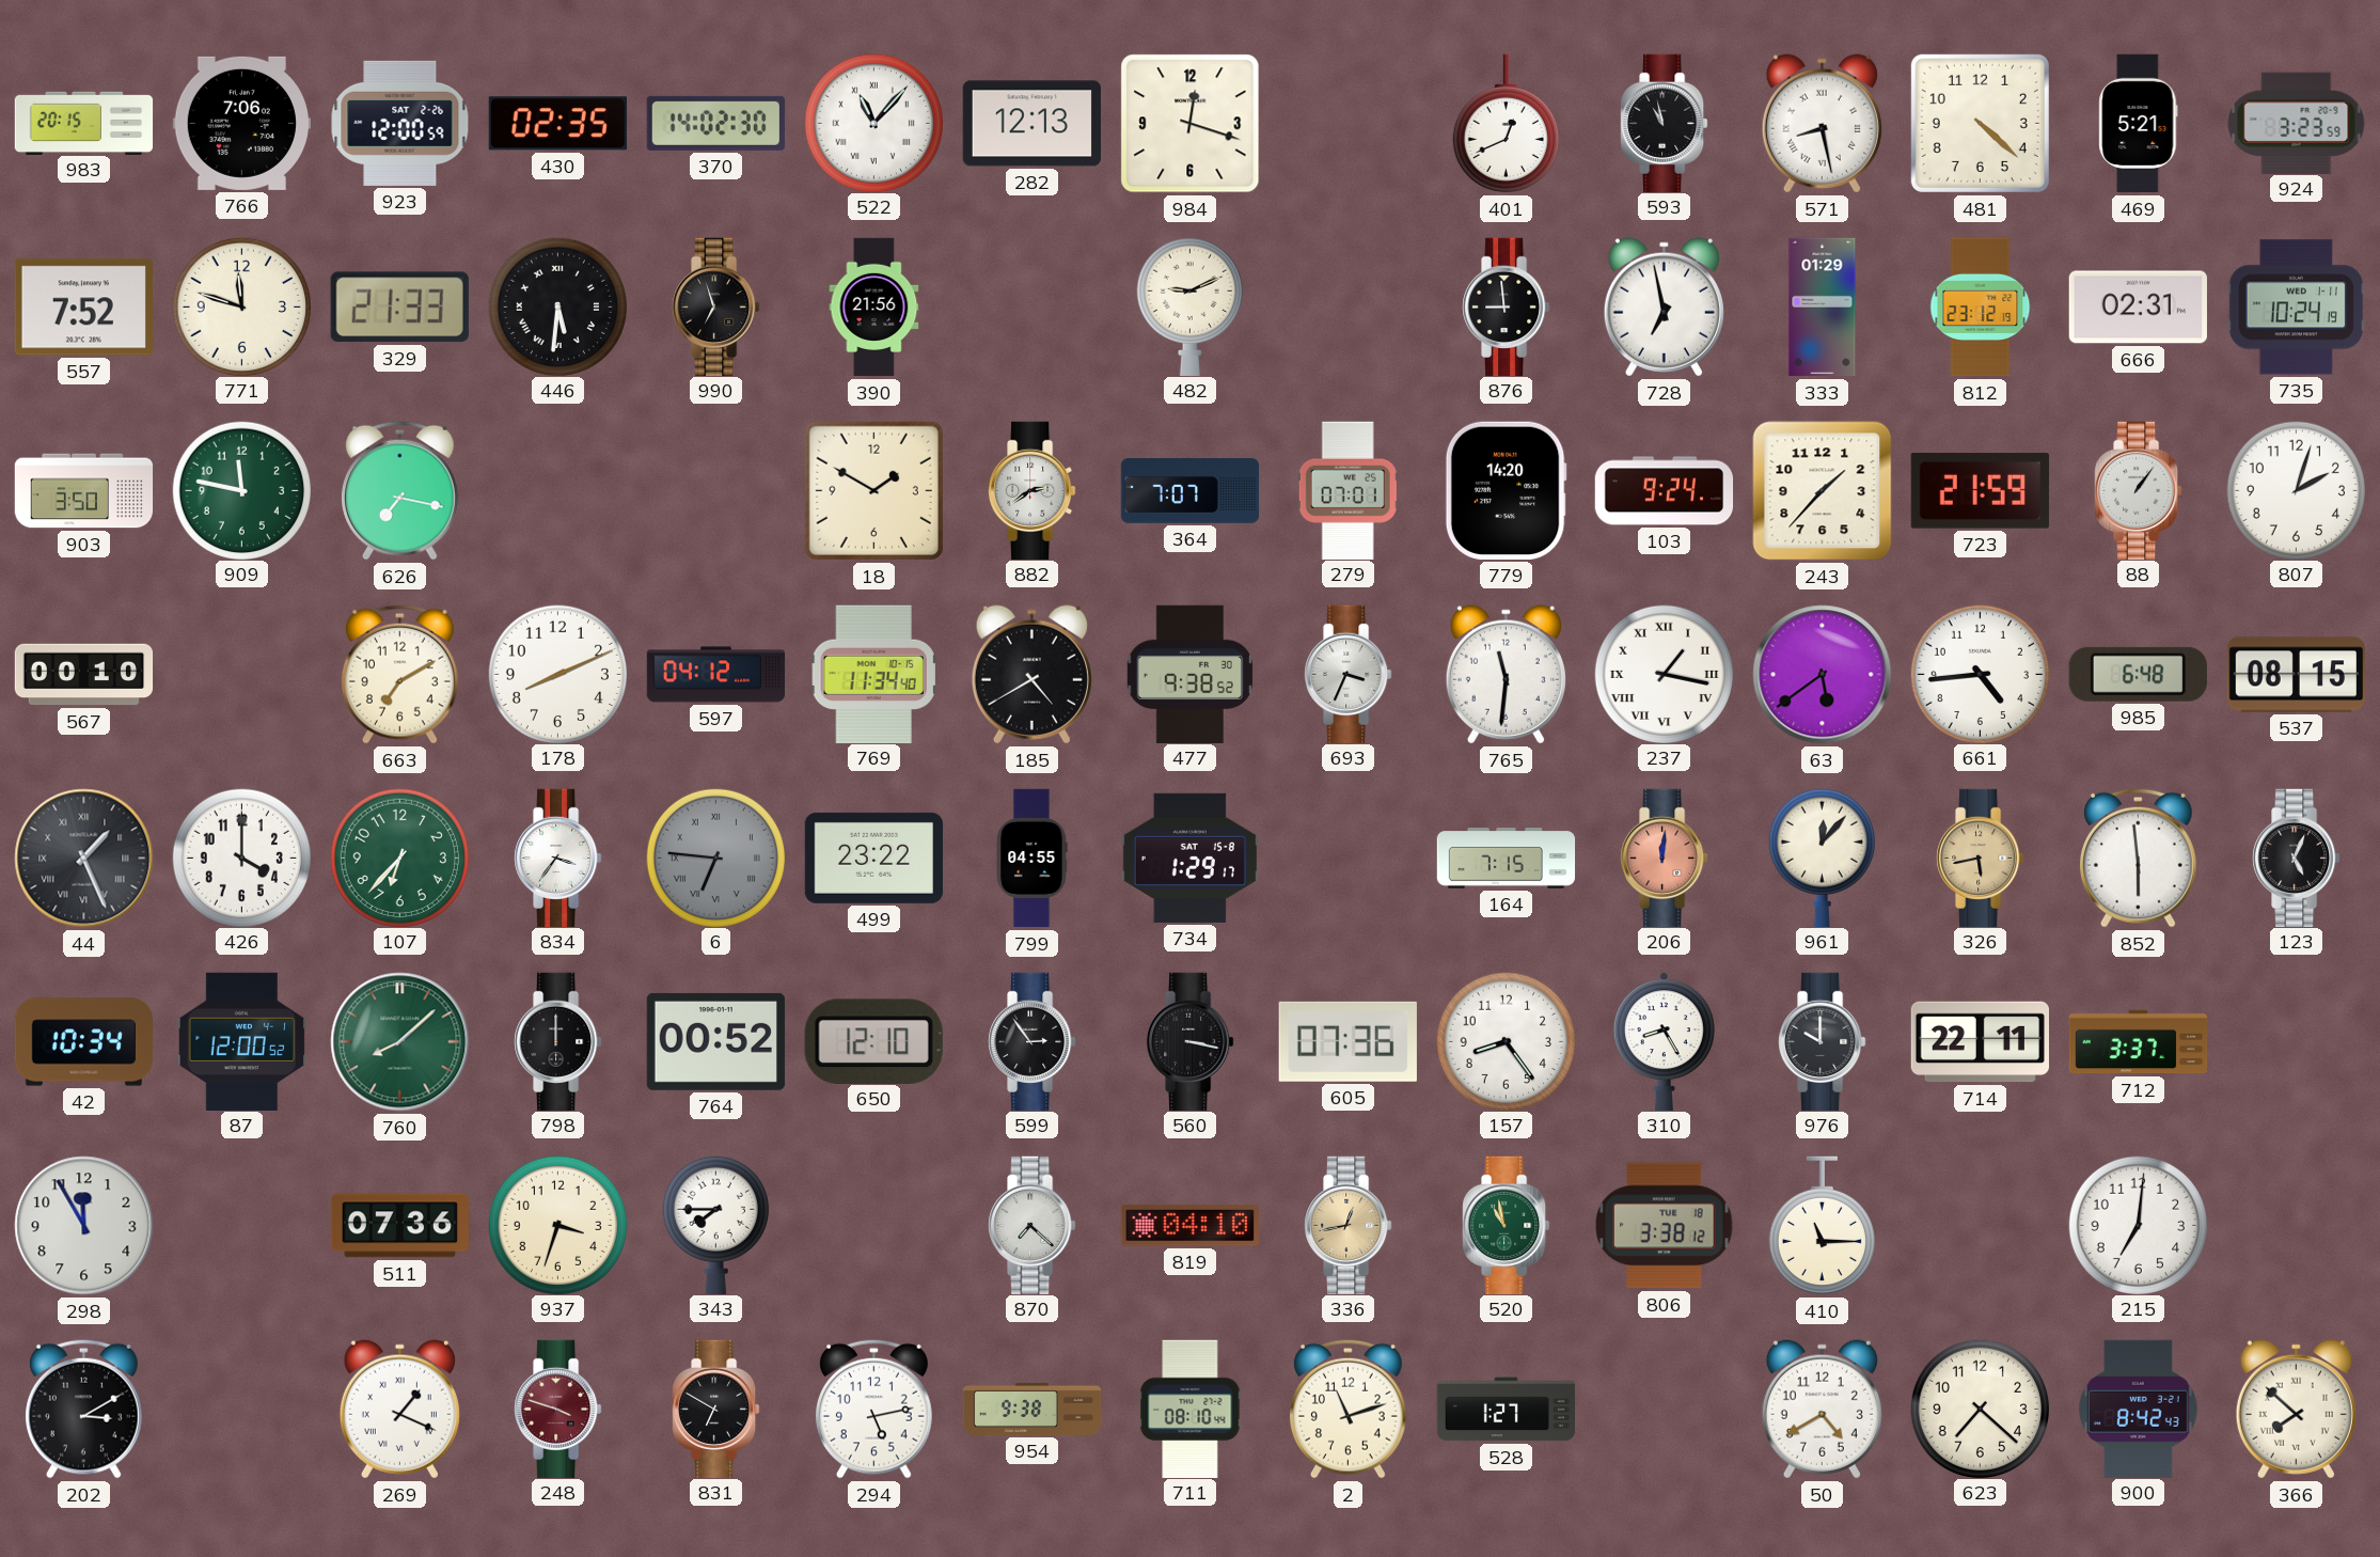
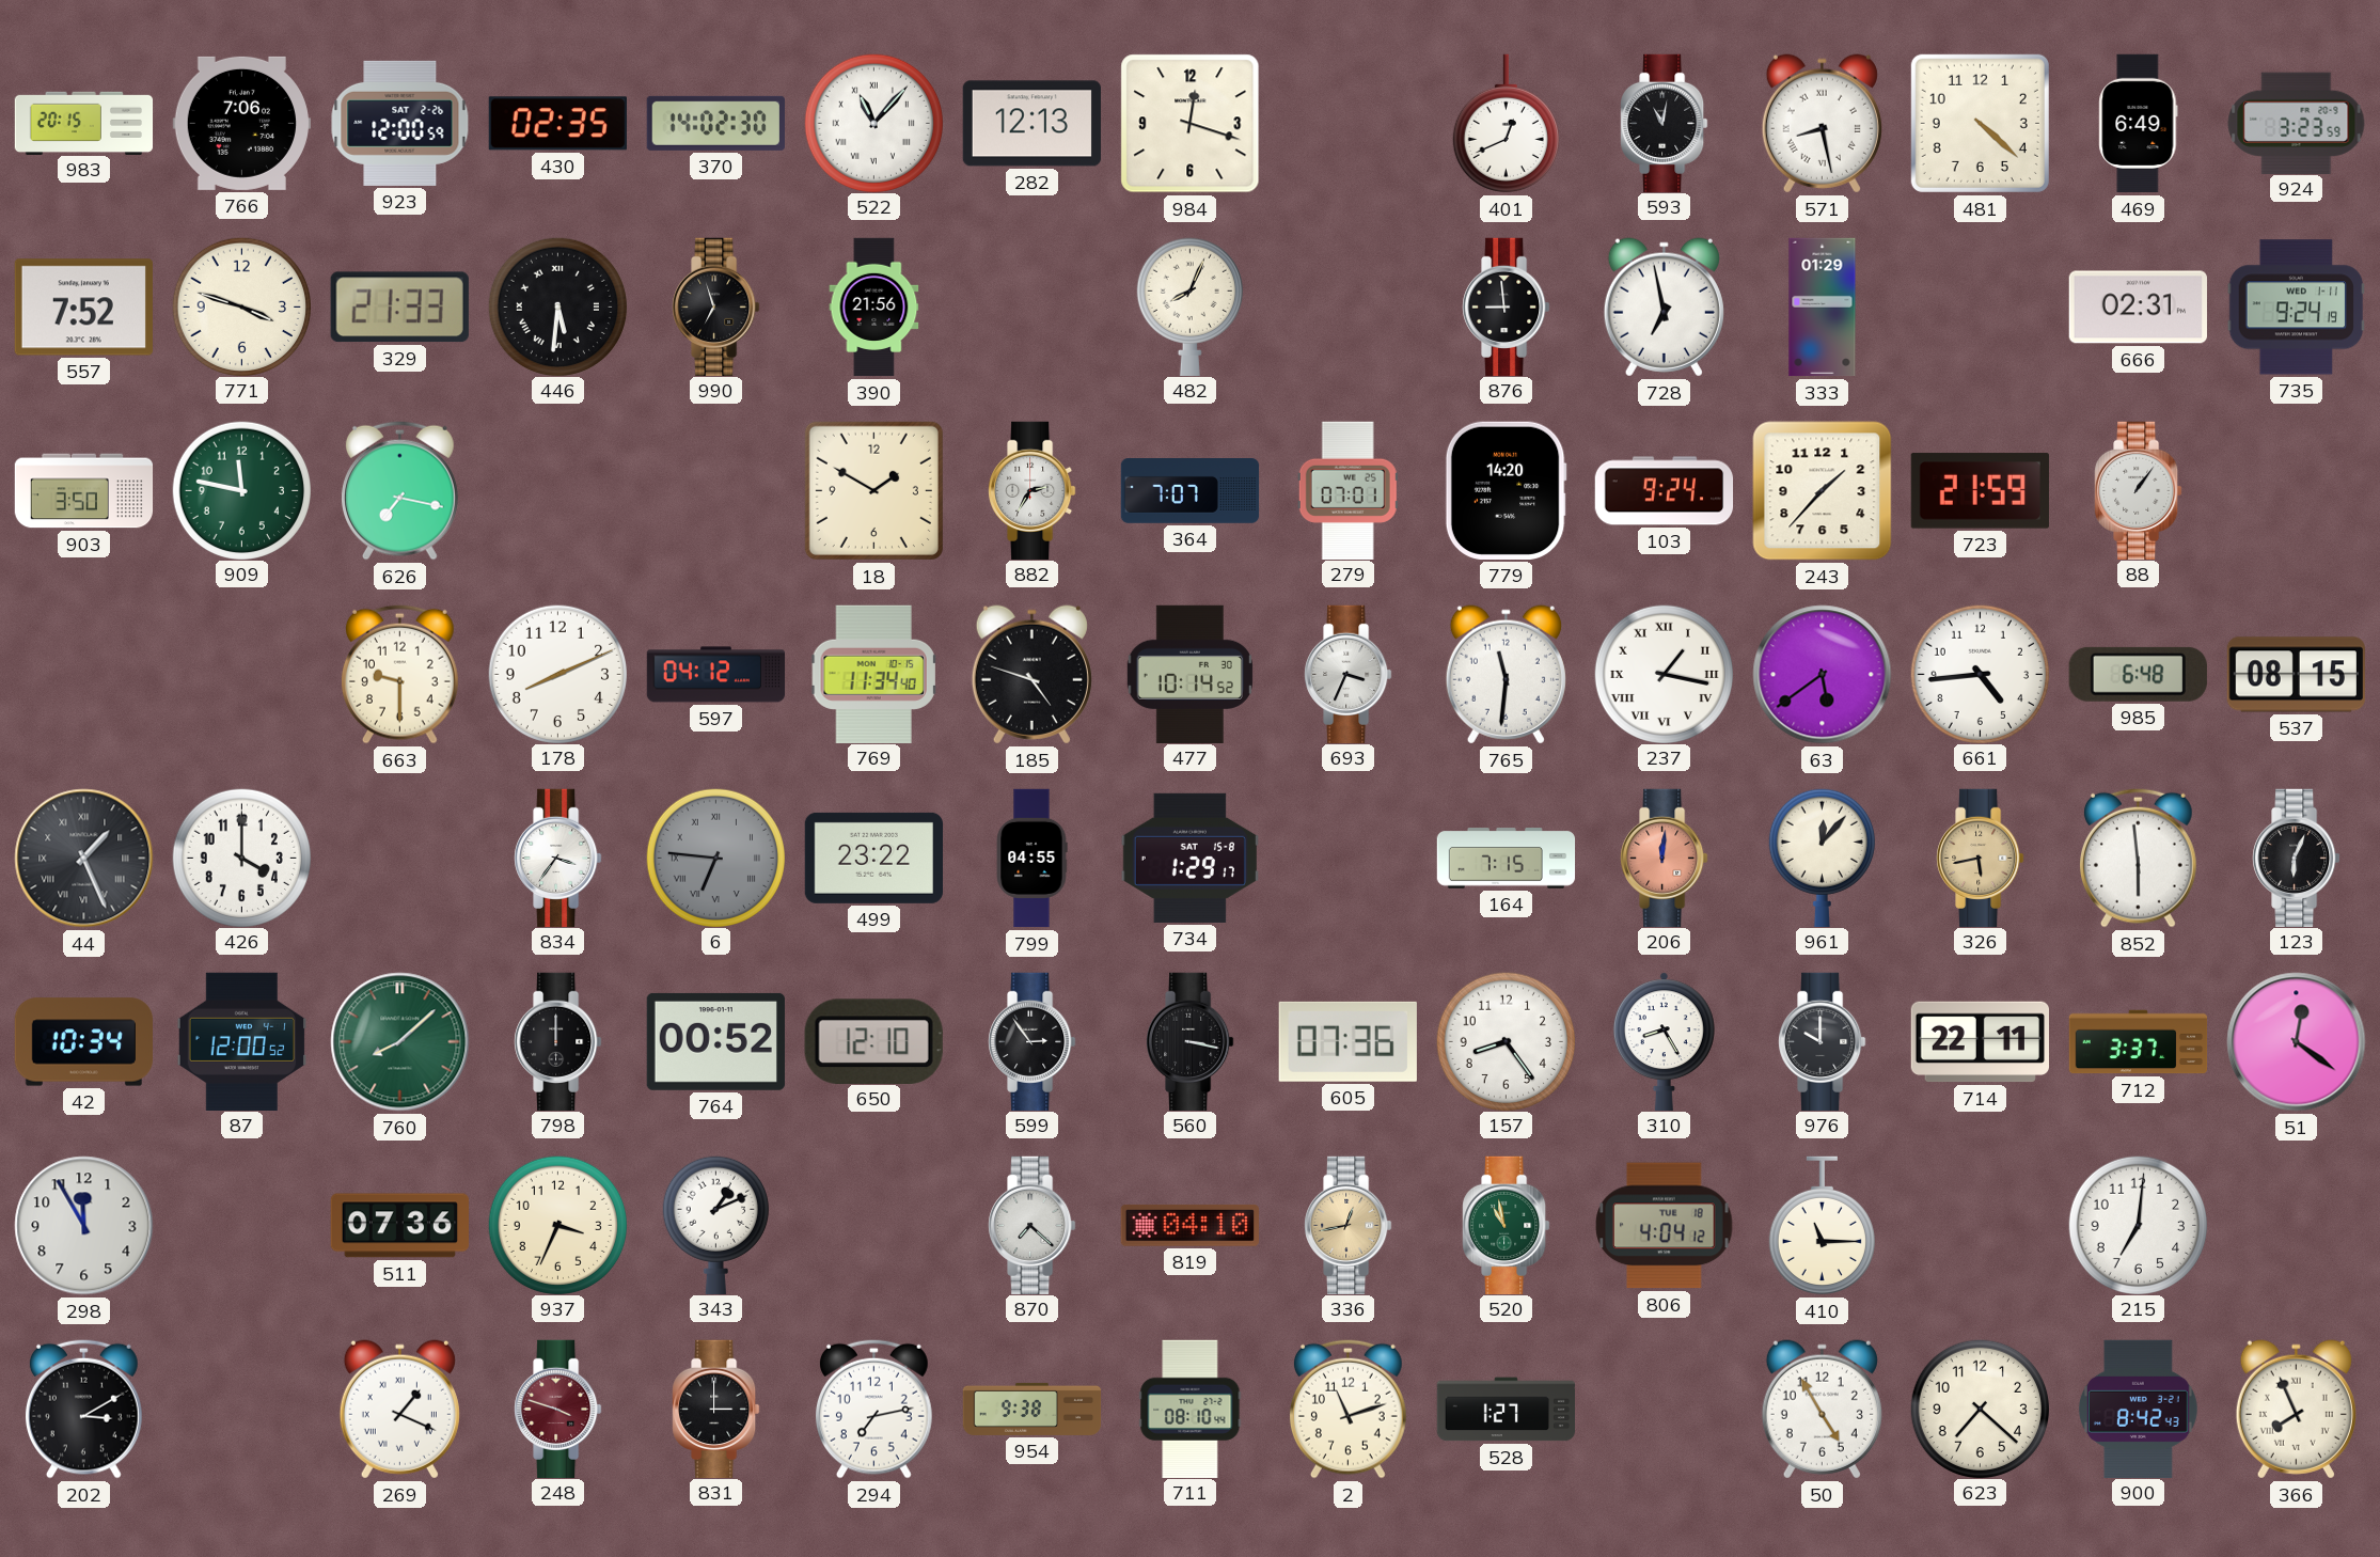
593: 10:58 -> 11:02
469: 5:21 -> 6:49
771: 11:48 -> 3:48
482: 9:11 -> 8:04
812: 23:12 -> none
735: 10:24 -> 9:24
882: 2:39 -> 2:35
807: 2:03 -> none
567: 00:10 -> none
663: 7:10 -> 9:30
185: 4:40 -> 4:48
477: 9:38 -> 10:14
107: 6:37 -> none
123: 5:04 -> 6:04
51: none -> 12:21
937: 3:33 -> 3:34
343: 7:45 -> 1:11
806: 3:38 -> 4:04
831: 6:50 -> 3:00
294: 5:13 -> 7:13
50: 4:40 -> 4:55
366: 7:52 -> 7:56
